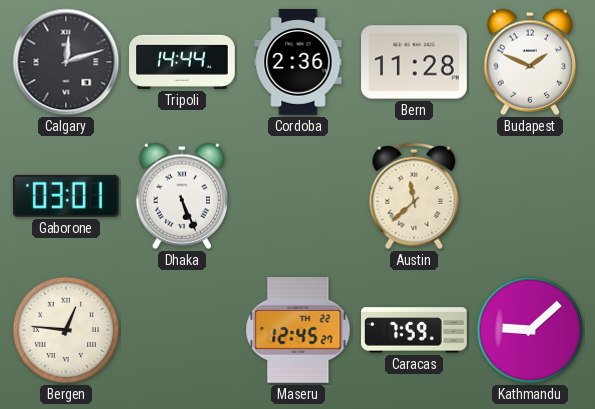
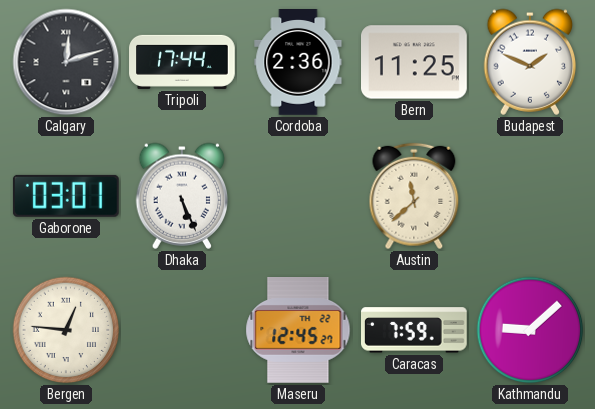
Tripoli: 14:44 -> 17:44
Bern: 11:28 -> 11:25
